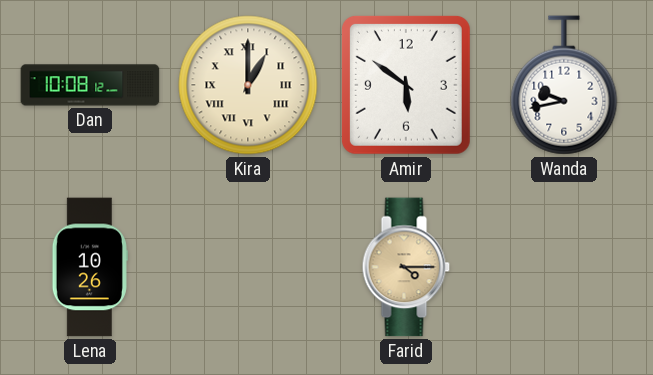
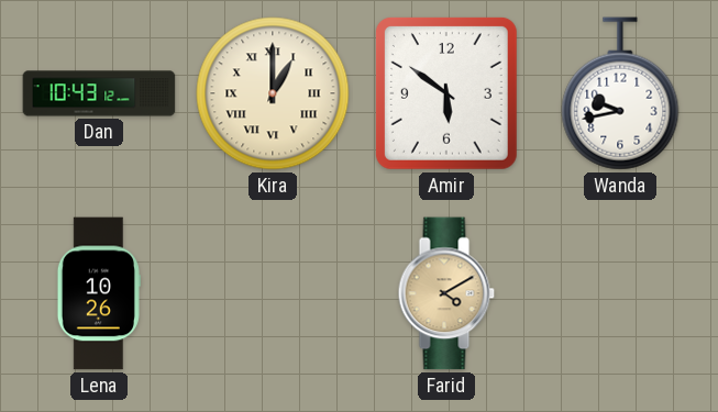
Dan: 10:08 -> 10:43
Farid: 4:15 -> 4:10
